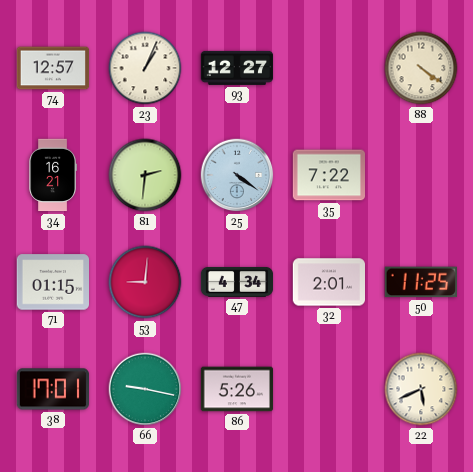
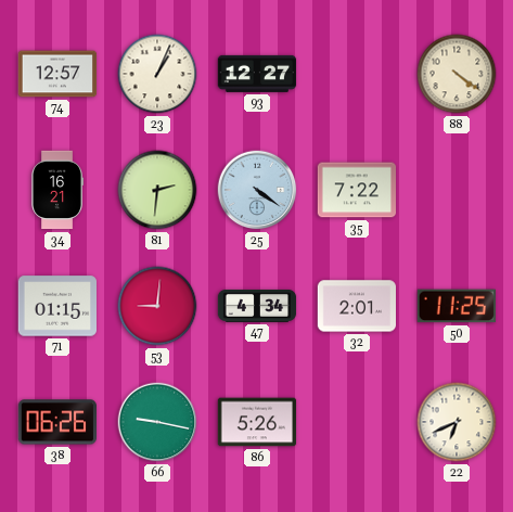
38: 17:01 -> 06:26
22: 5:41 -> 6:41
